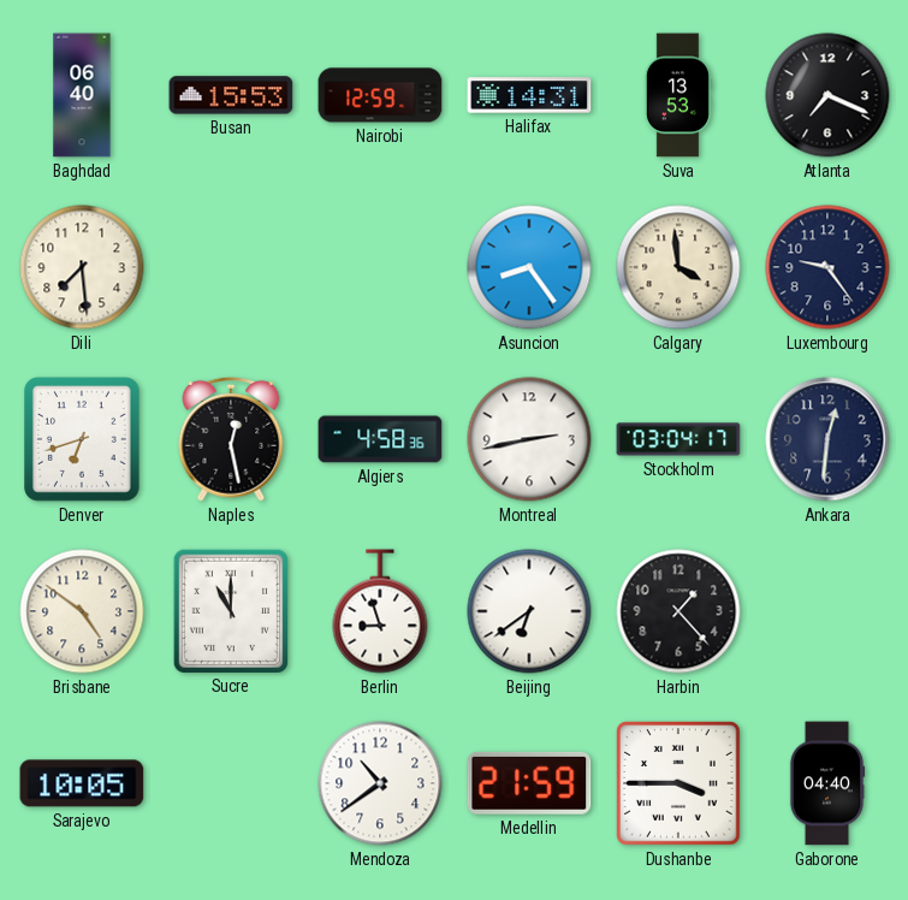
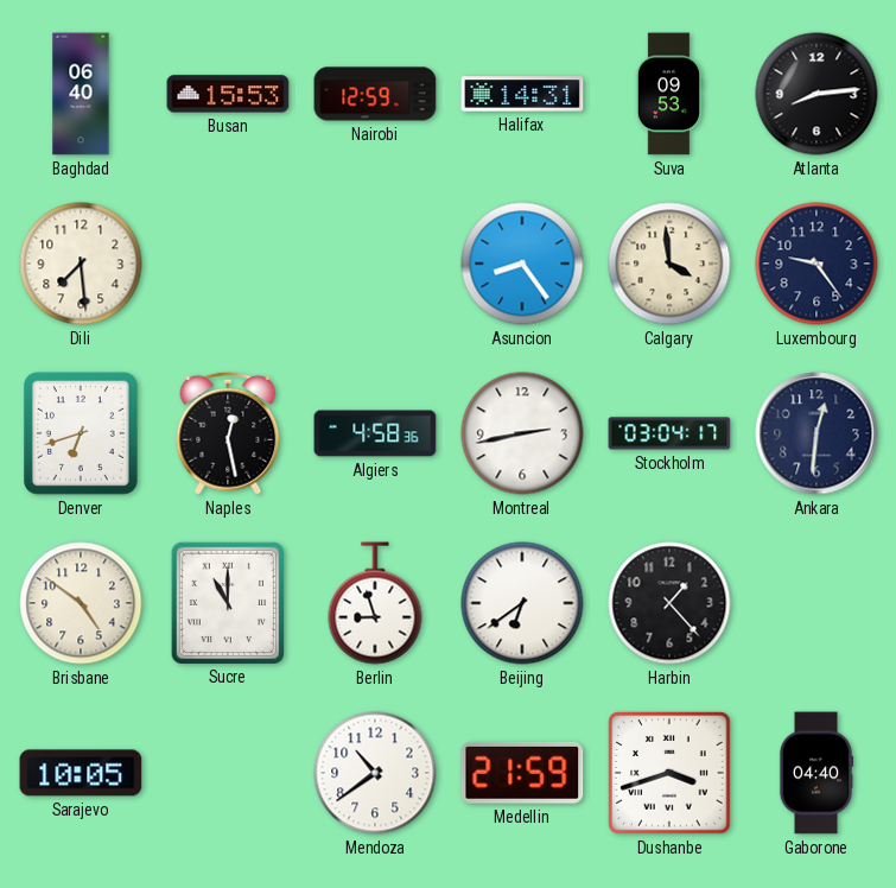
Suva: 13:53 -> 09:53
Atlanta: 7:19 -> 8:14
Dushanbe: 3:45 -> 3:42
